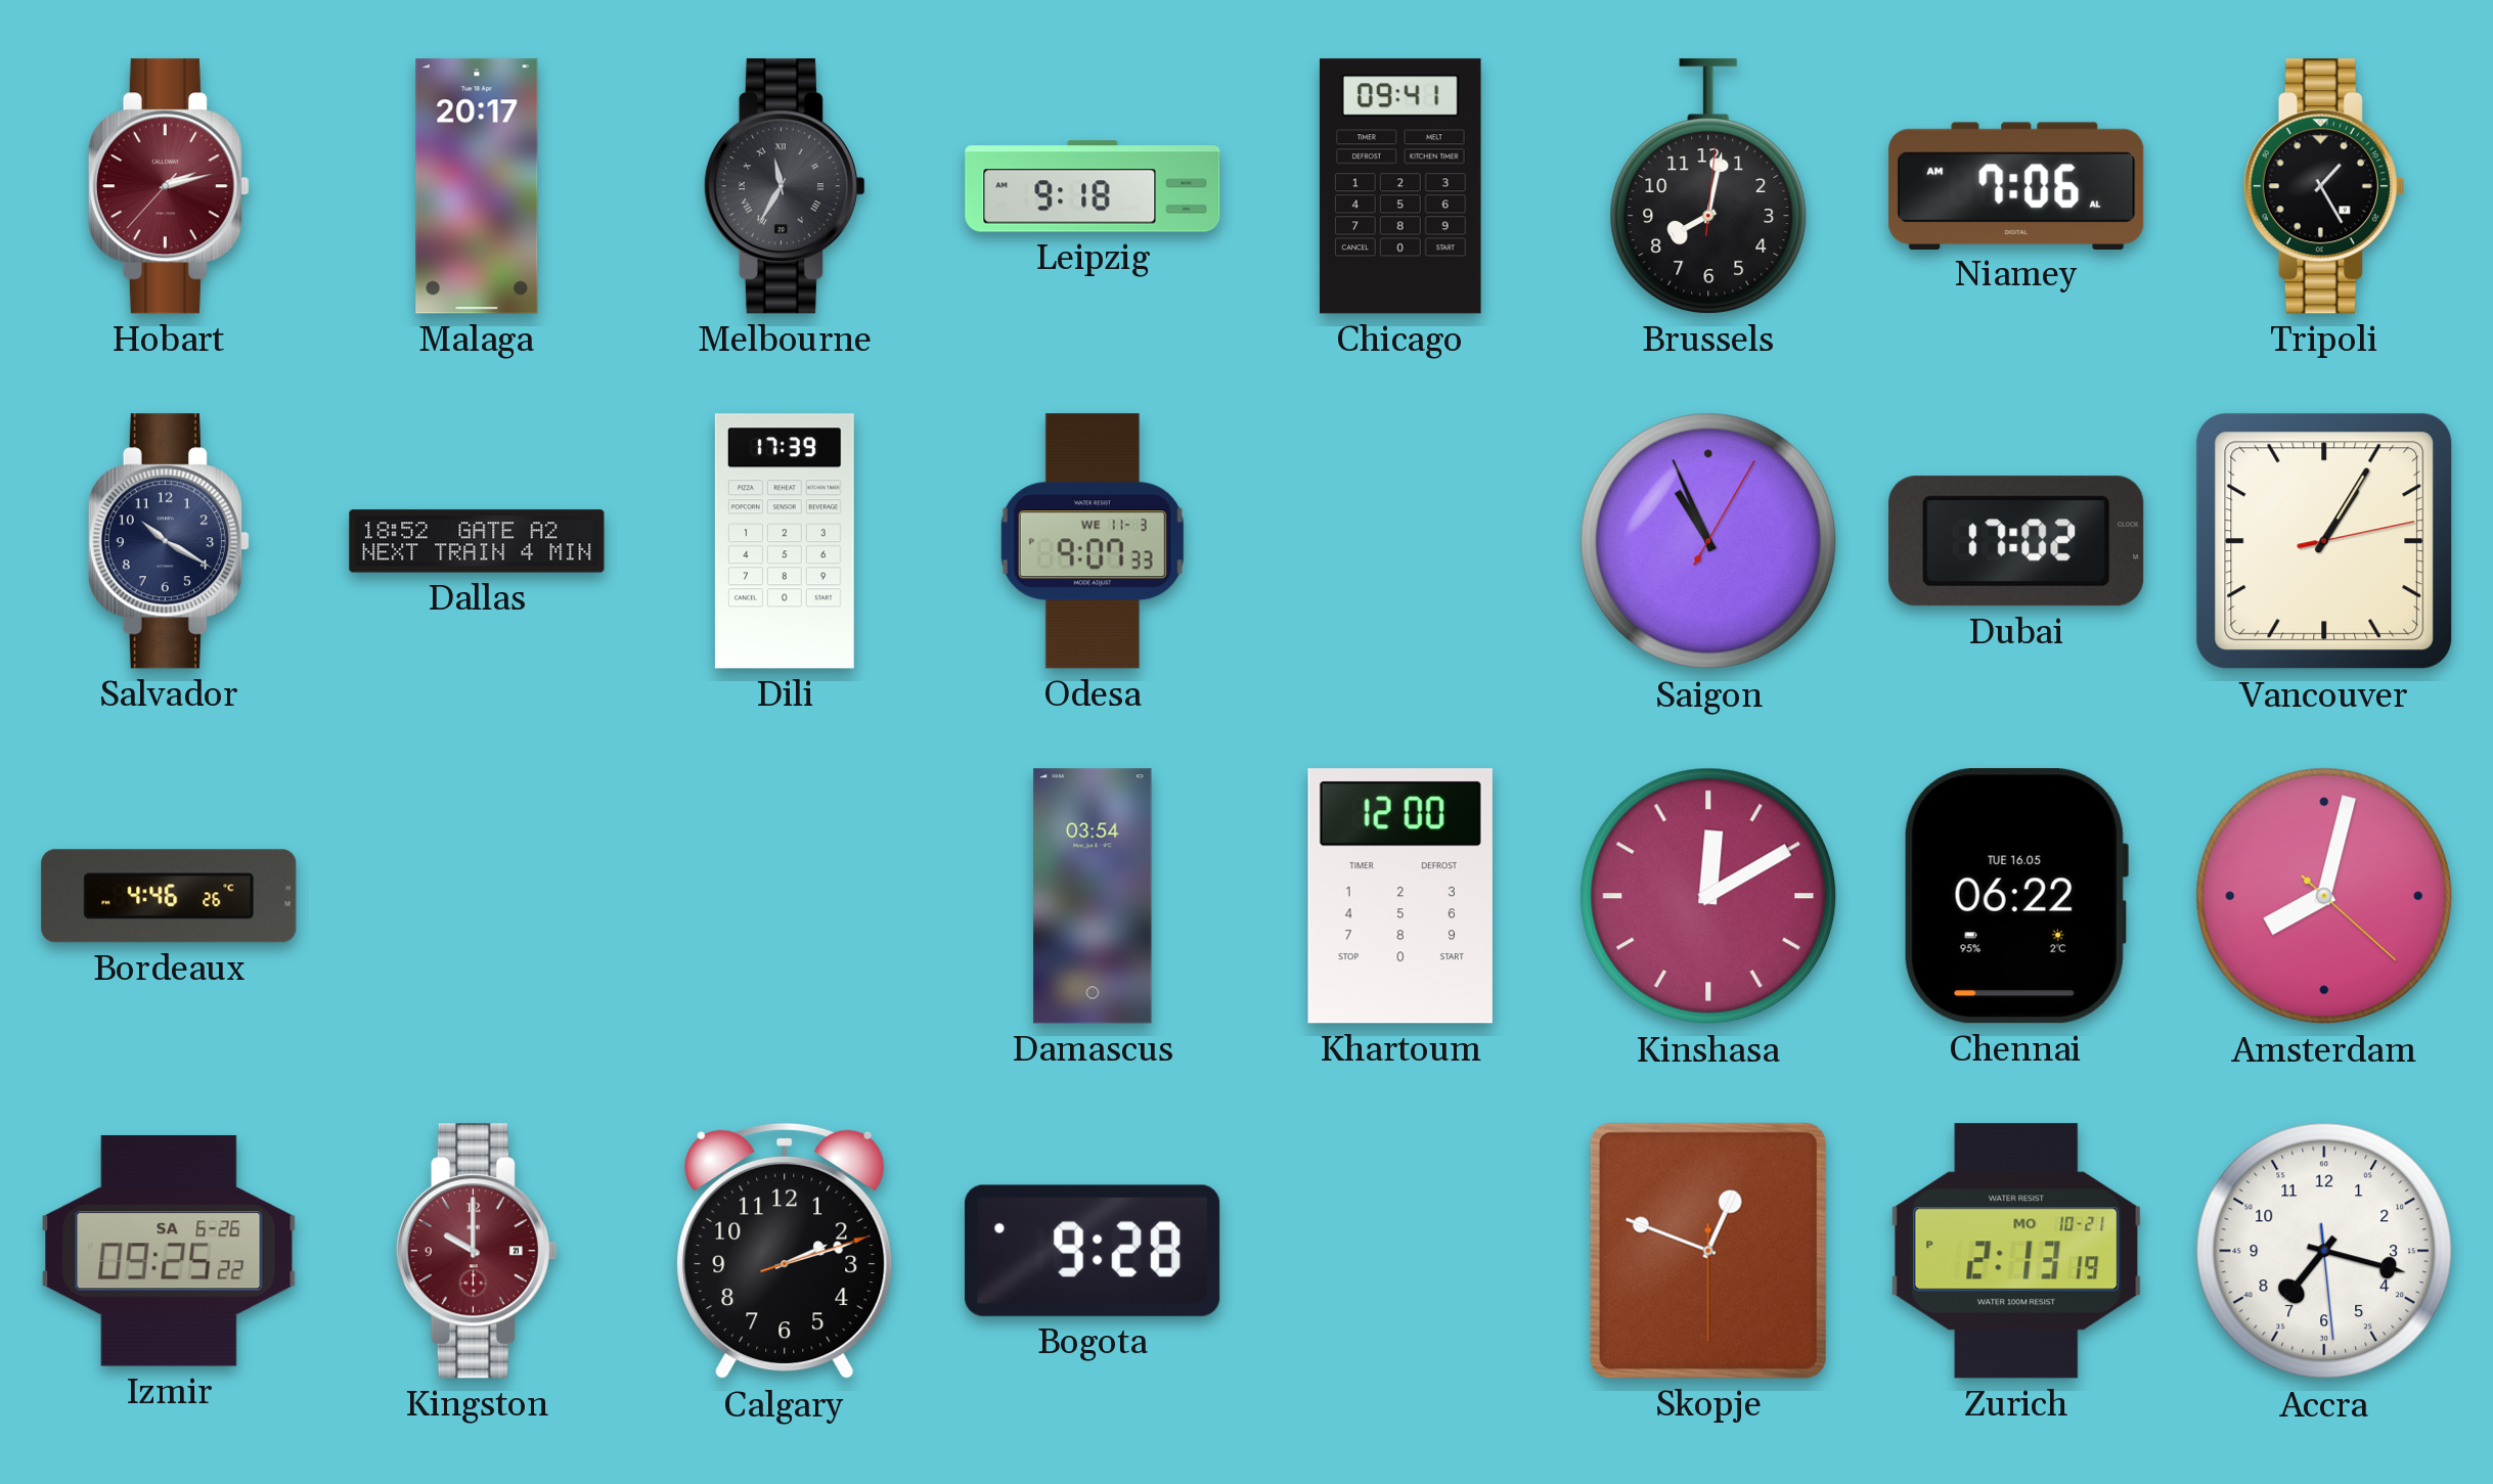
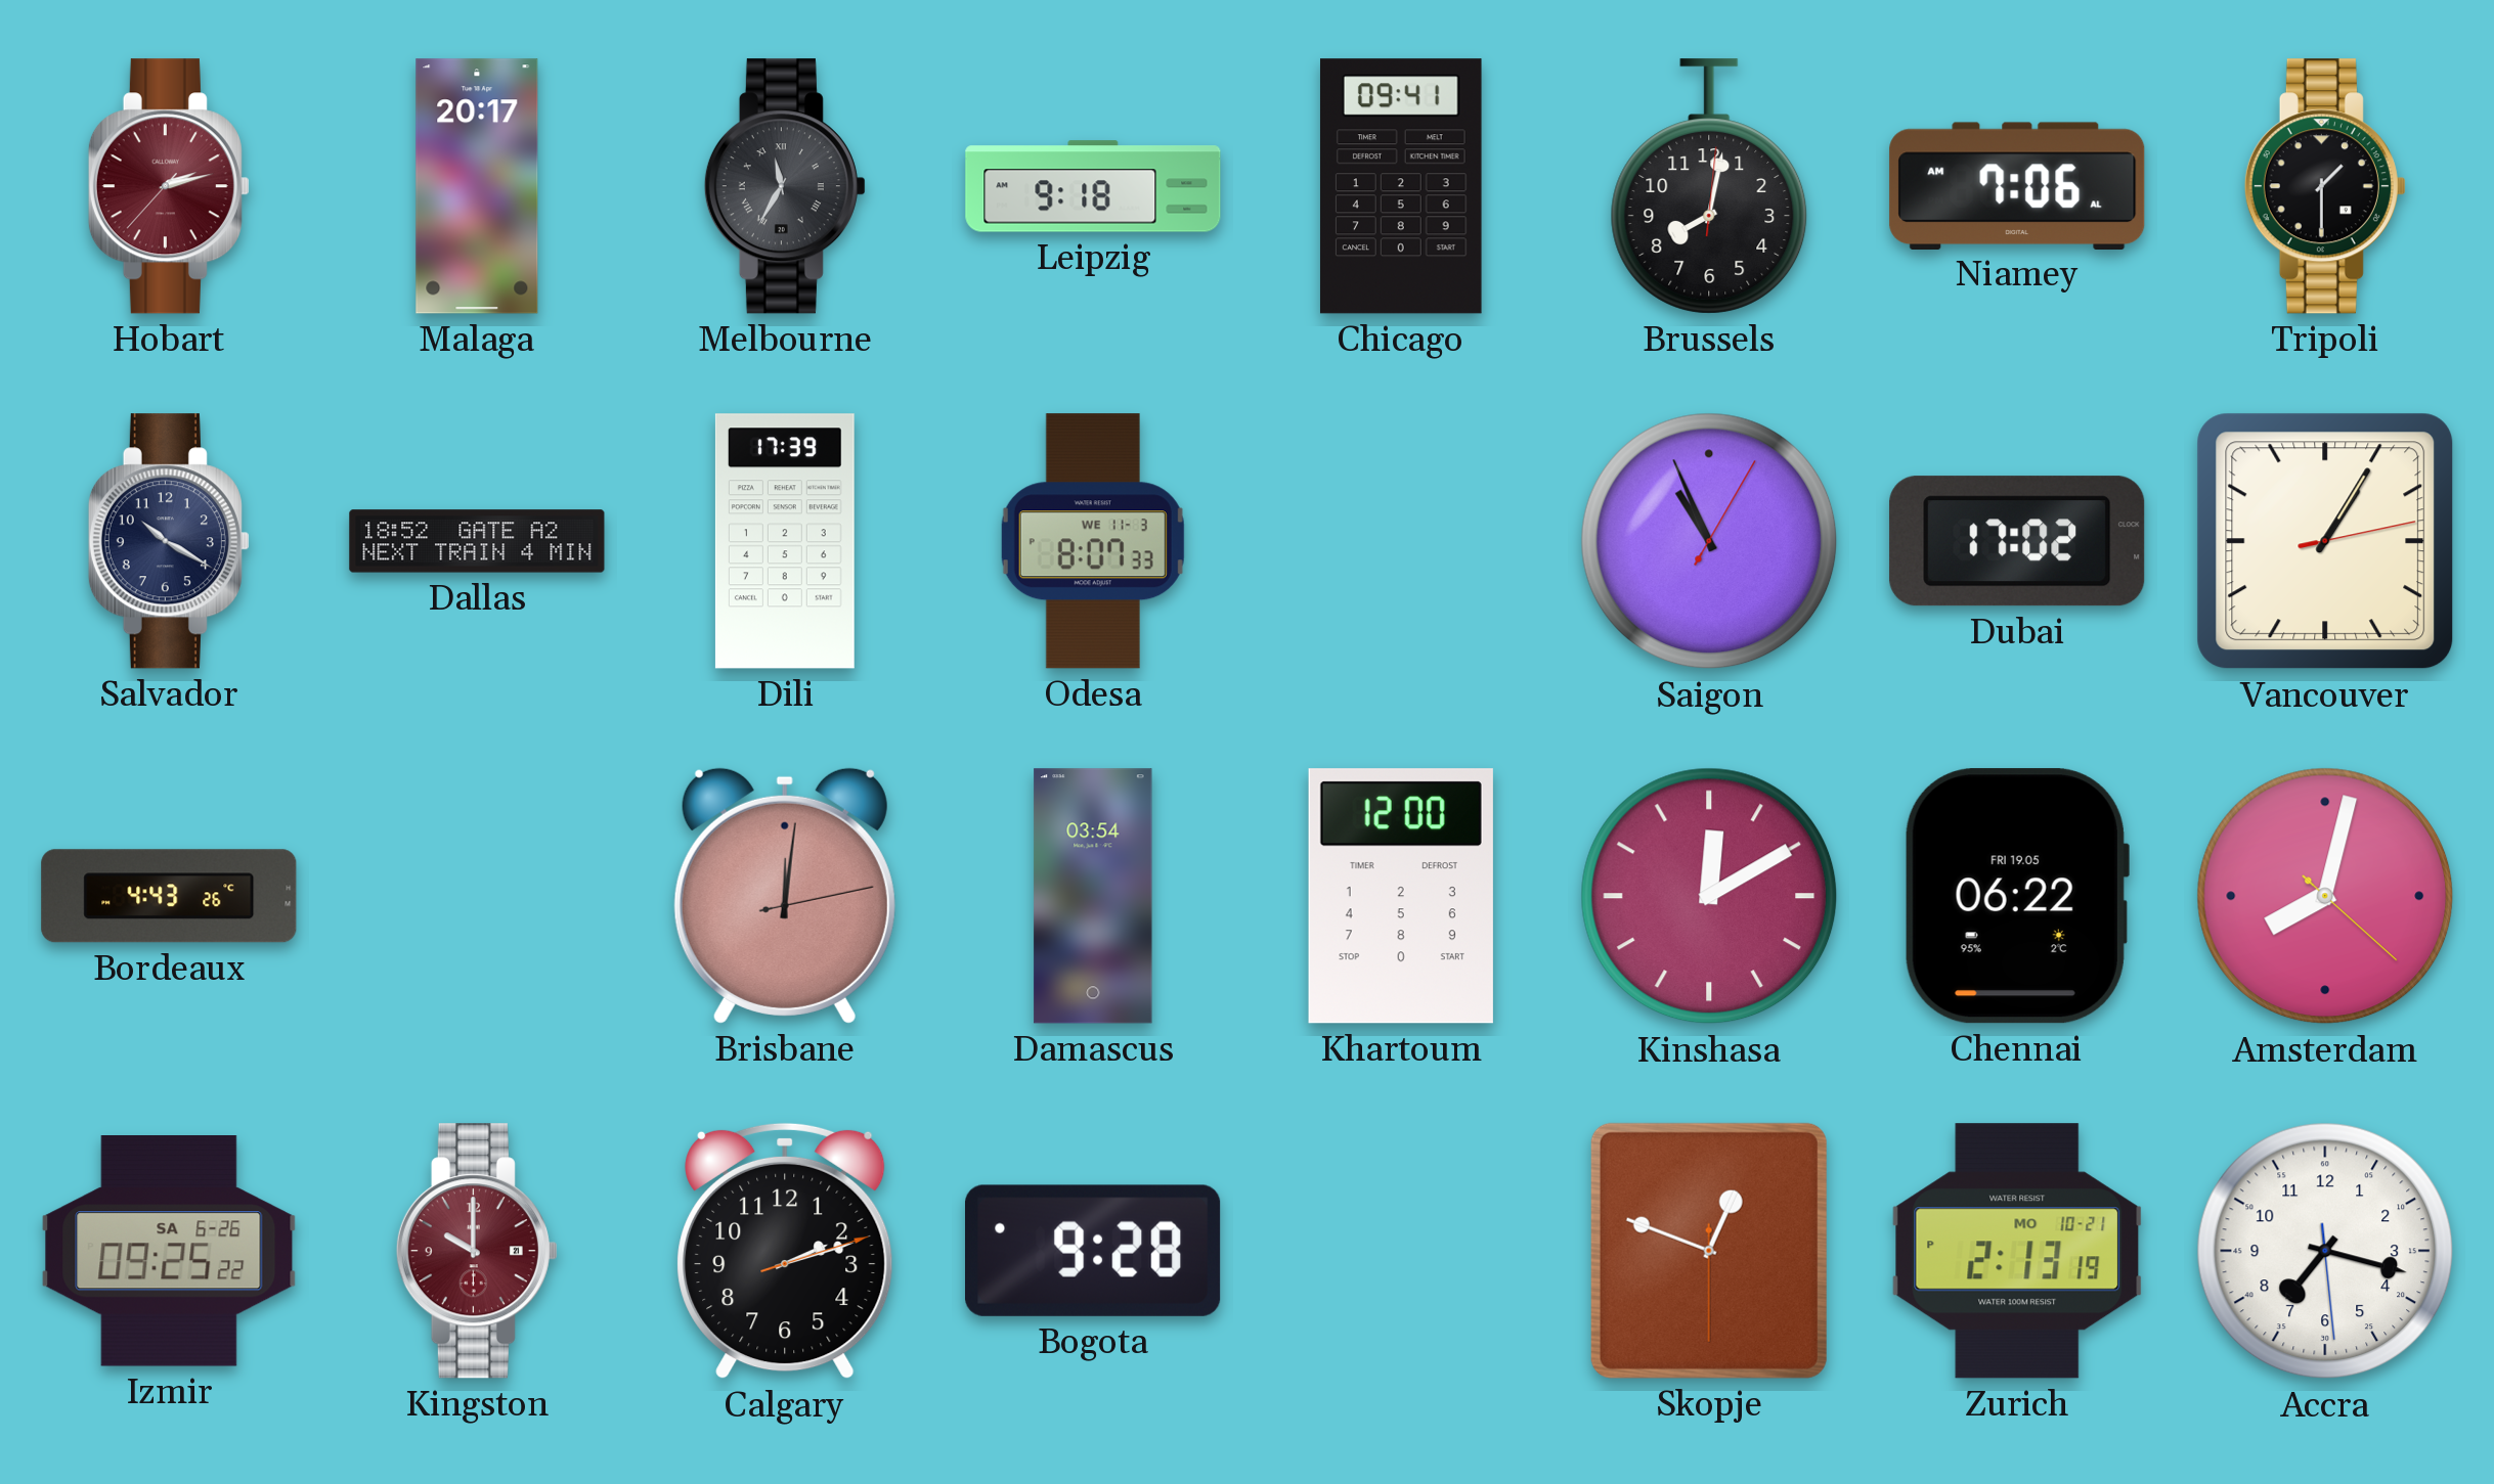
Tripoli: 1:25 -> 1:30
Odesa: 9:07 -> 8:07
Bordeaux: 4:46 -> 4:43
Brisbane: none -> 12:01
Chennai date: TUE 16.05 -> FRI 19.05
